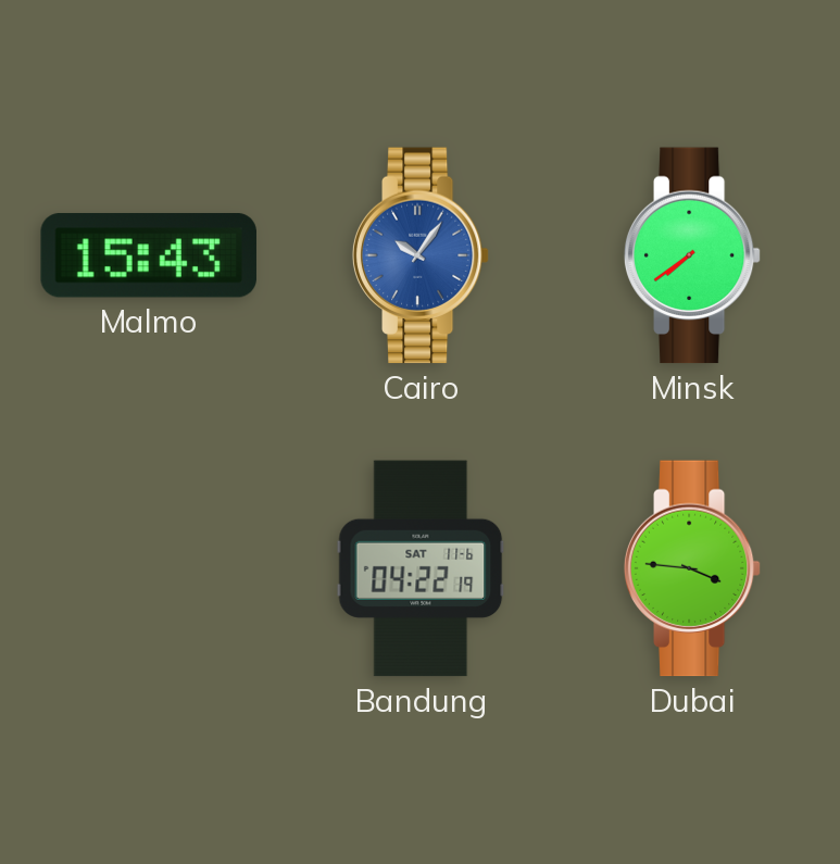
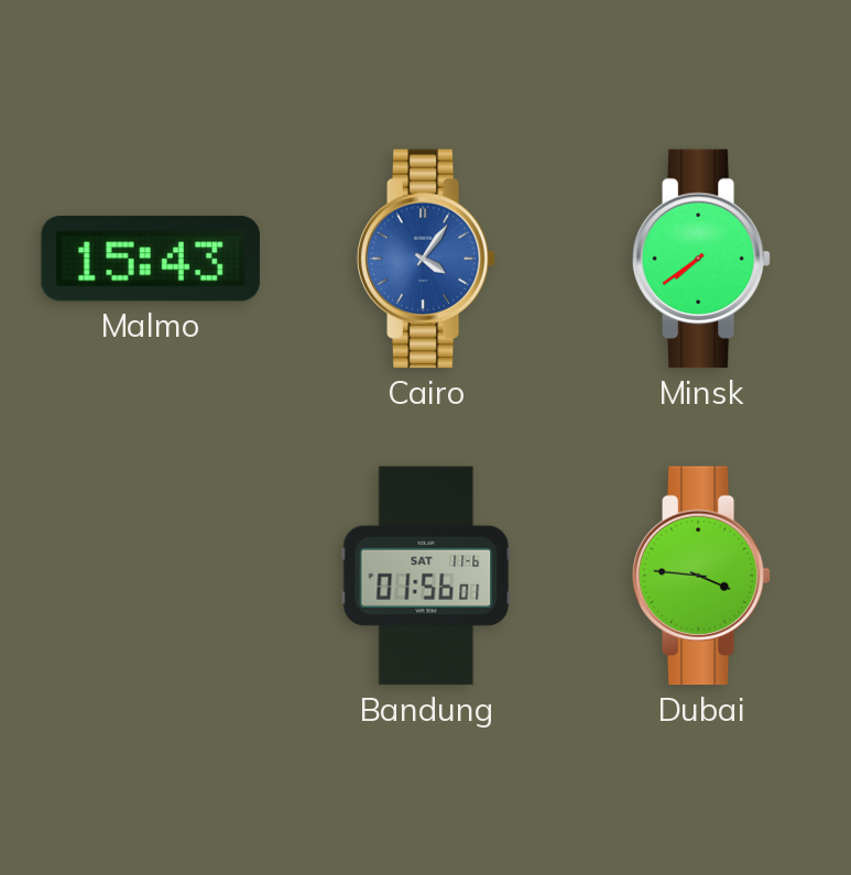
Cairo: 10:06 -> 4:06
Bandung: 04:22 -> 01:56
